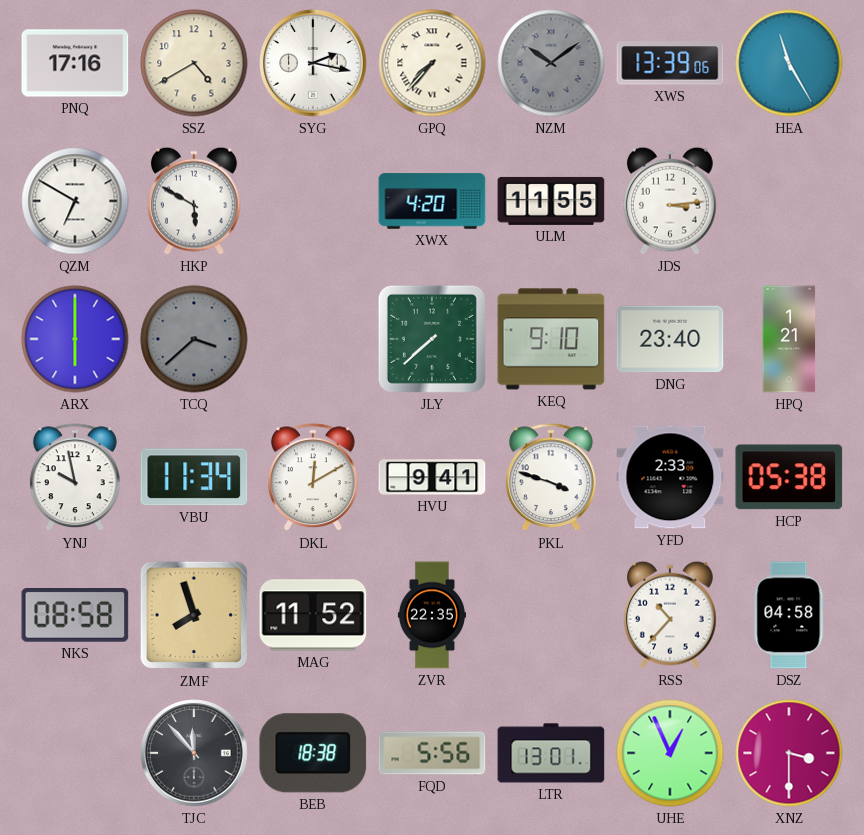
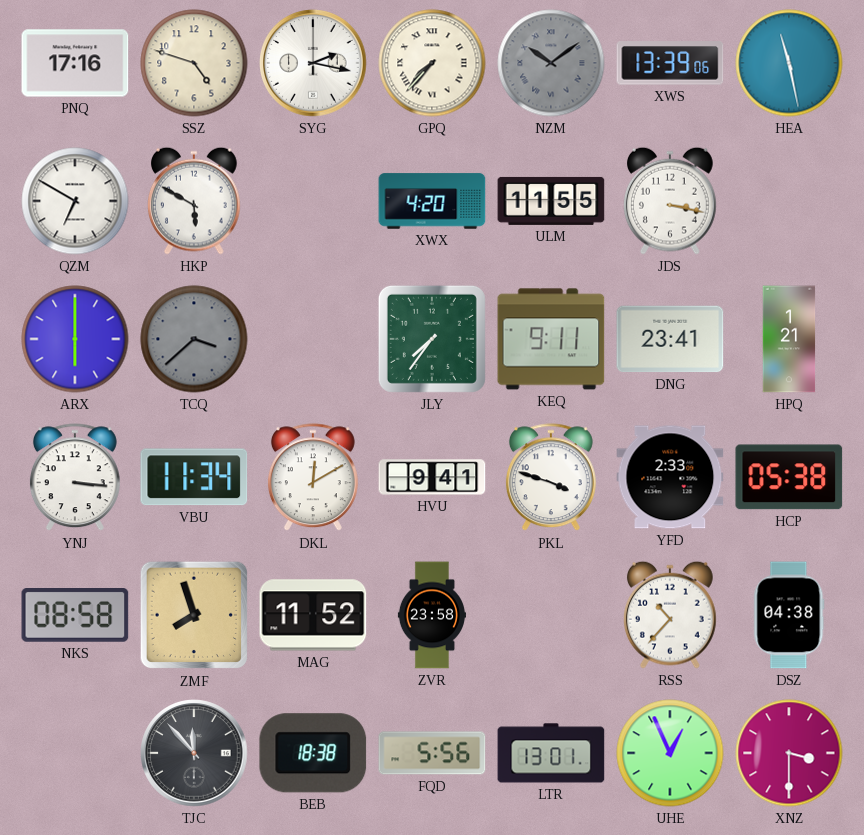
SSZ: 4:40 -> 4:48
HEA: 11:25 -> 11:28
JDS: 3:14 -> 3:17
JLY: 7:38 -> 7:36
KEQ: 9:10 -> 9:11
DNG: 23:40 -> 23:41
YNJ: 9:58 -> 3:16
ZVR: 22:35 -> 23:58
DSZ: 04:58 -> 04:38
